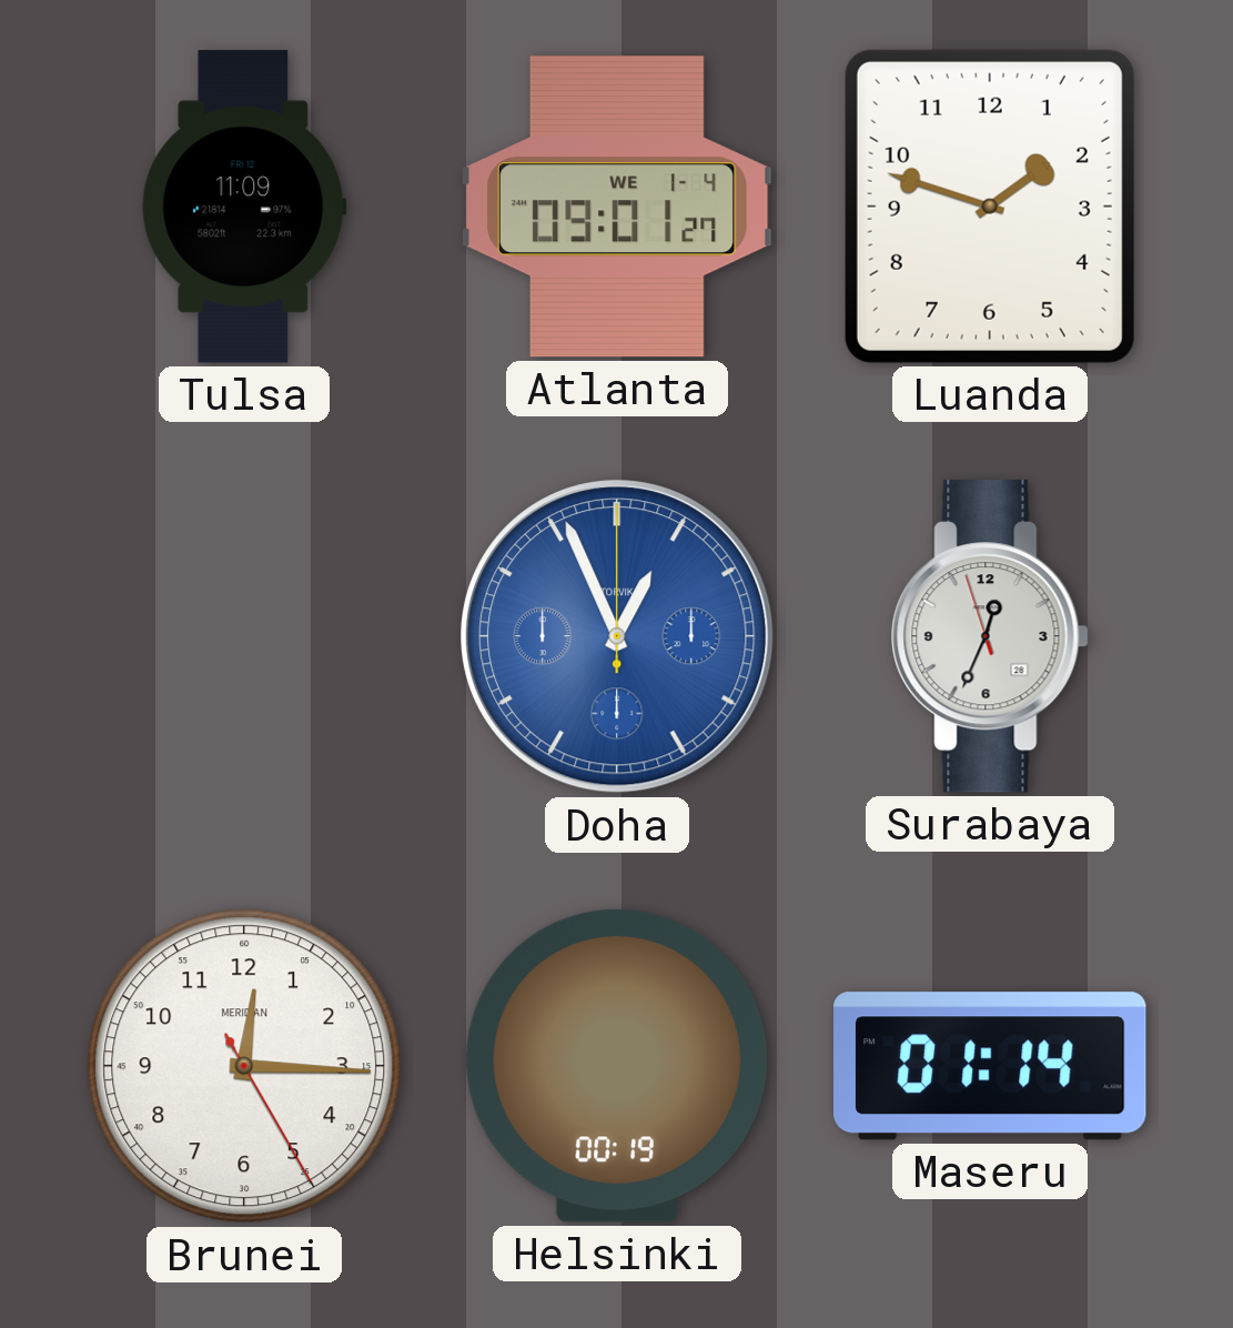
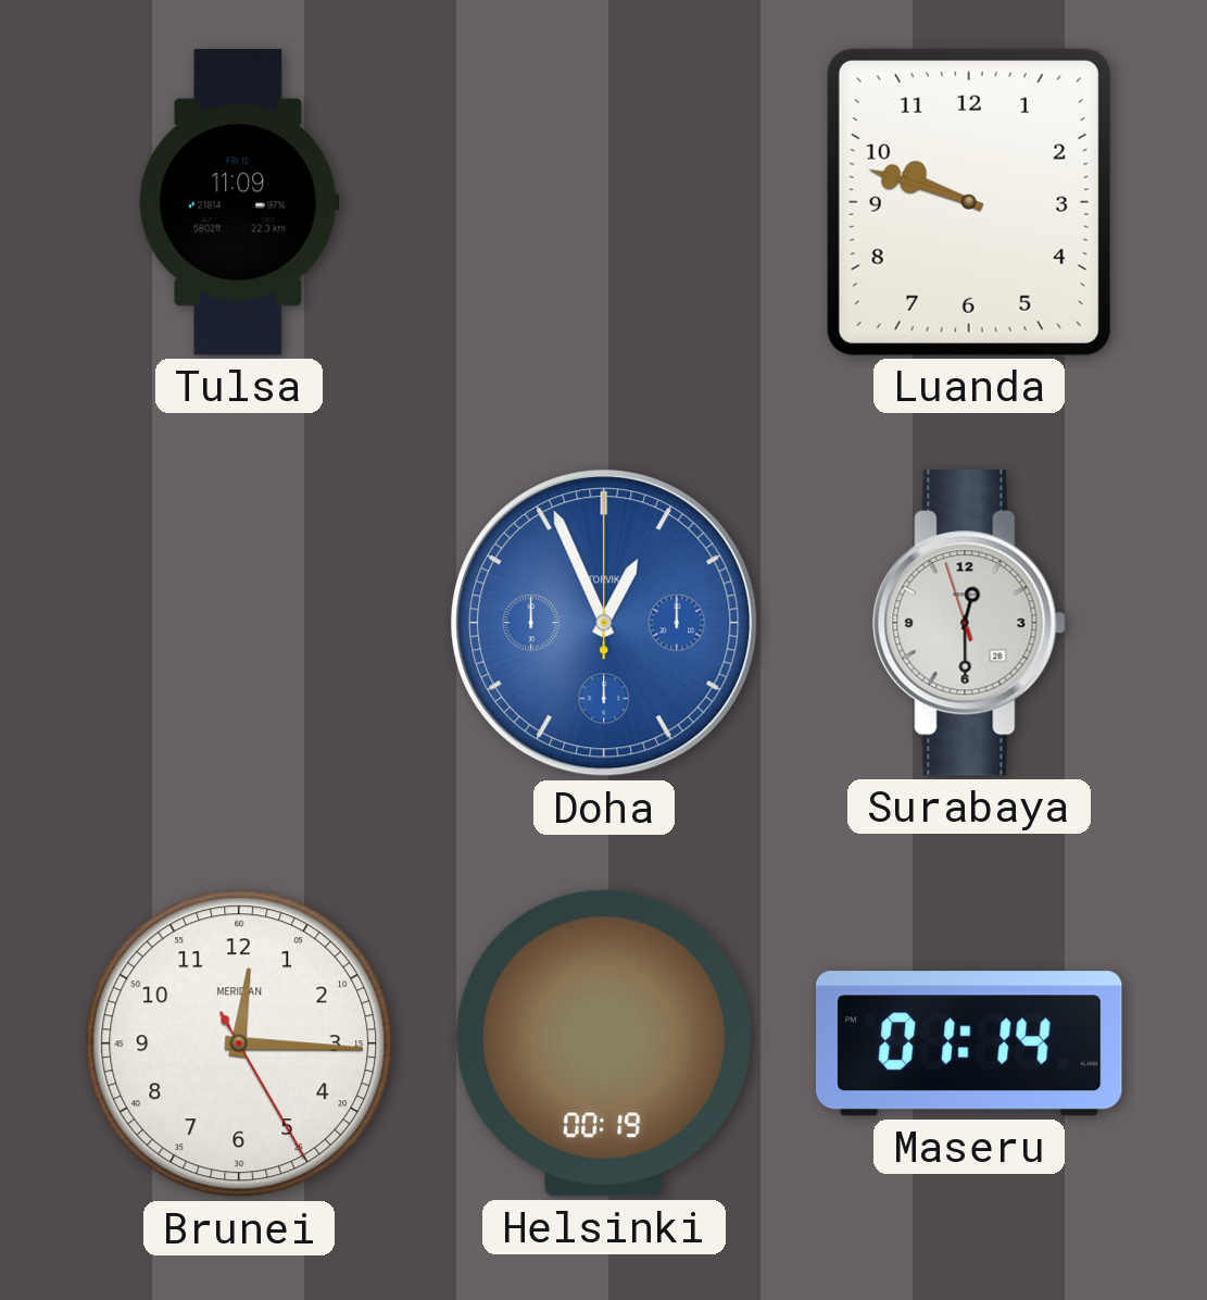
Atlanta: 09:01 -> none
Luanda: 1:48 -> 9:48
Surabaya: 12:33 -> 12:29
